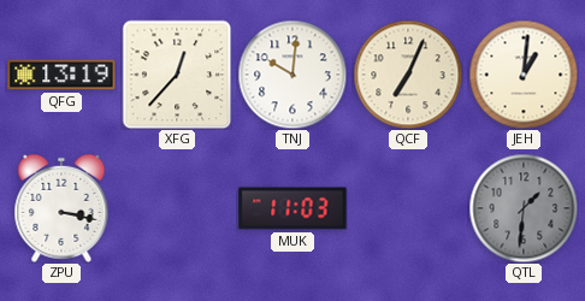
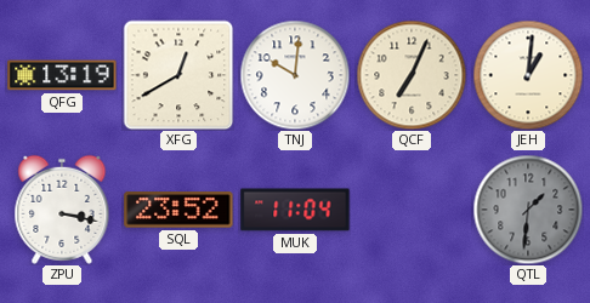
XFG: 12:37 -> 12:40
SQL: none -> 23:52
MUK: 11:03 -> 11:04
